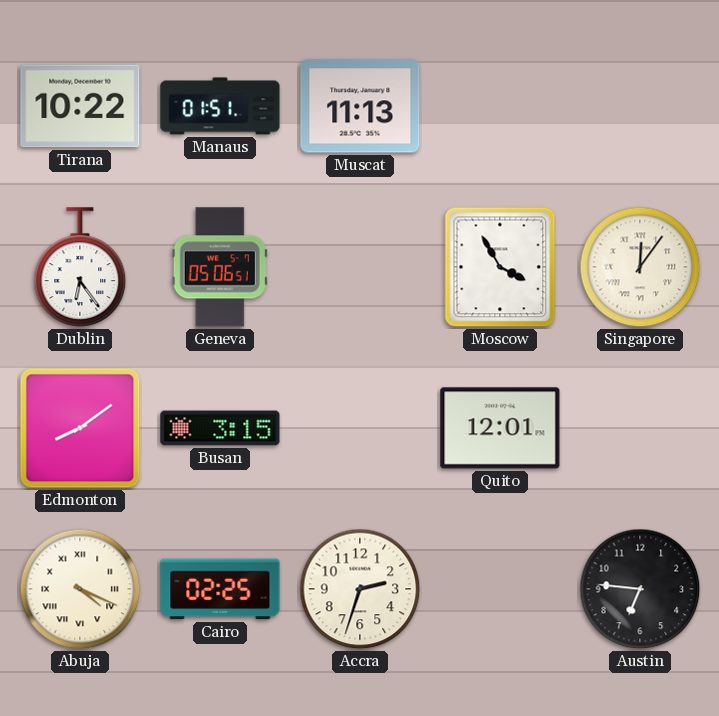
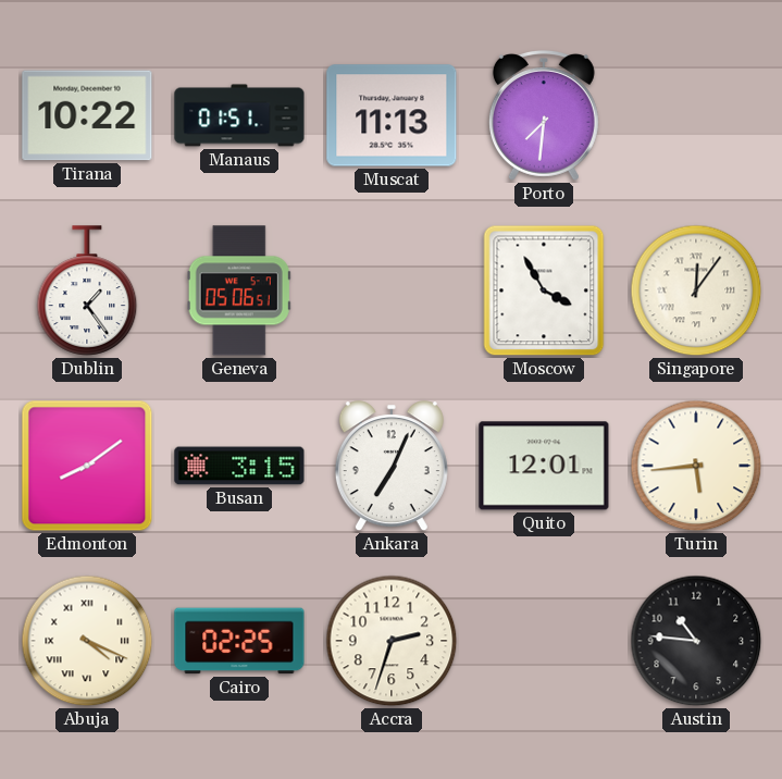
Porto: none -> 7:31
Dublin: 6:24 -> 1:24
Ankara: none -> 7:04
Turin: none -> 5:44
Austin: 6:46 -> 10:46
